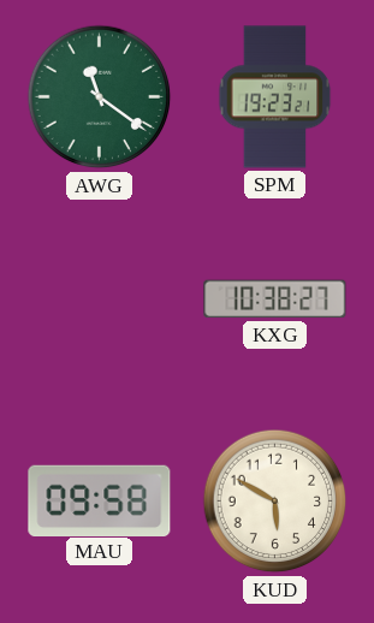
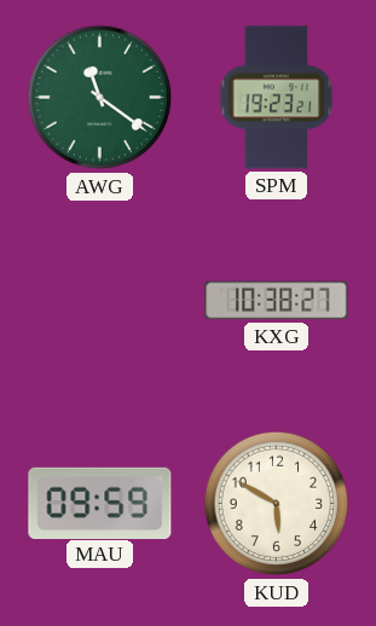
MAU: 09:58 -> 09:59
